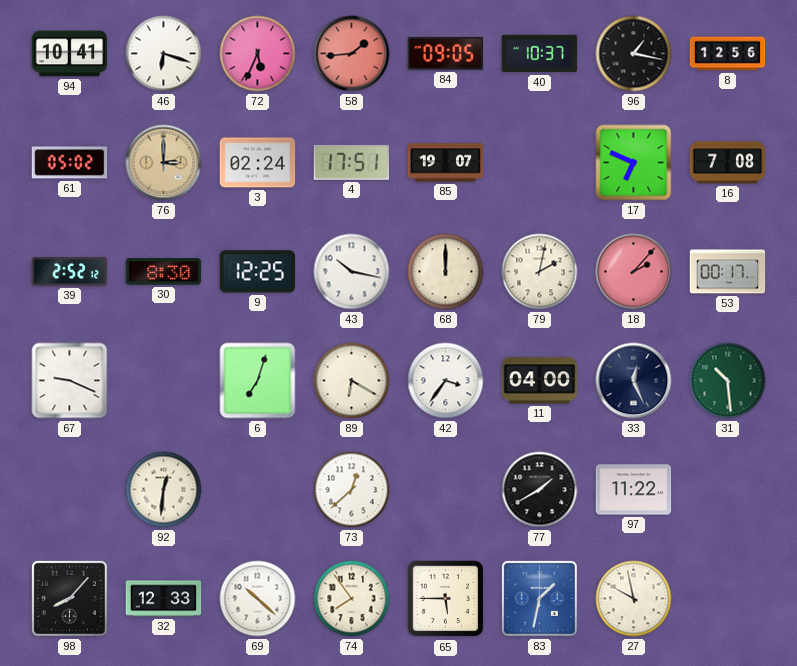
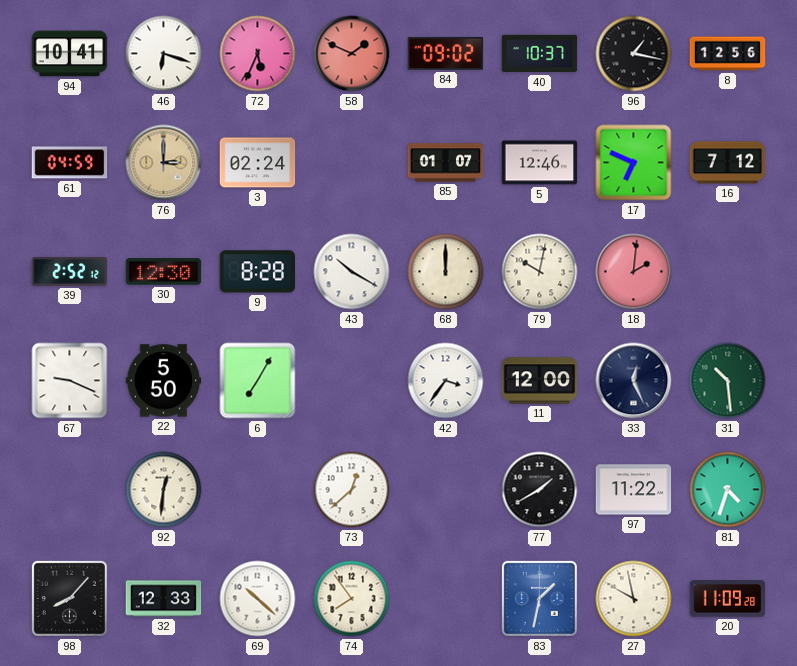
58: 1:44 -> 1:49
84: 09:05 -> 09:02
61: 05:02 -> 04:59
4: 17:51 -> none
85: 19:07 -> 01:07
5: none -> 12:46
16: 7:08 -> 7:12
30: 8:30 -> 12:30
9: 12:25 -> 8:28
43: 10:17 -> 10:20
79: 2:02 -> 10:02
18: 2:07 -> 2:01
53: 00:17 -> none
22: none -> 5:50
6: 7:03 -> 7:05
89: 6:20 -> none
11: 04:00 -> 12:00
81: none -> 4:33
65: 5:45 -> none
20: none -> 11:09
